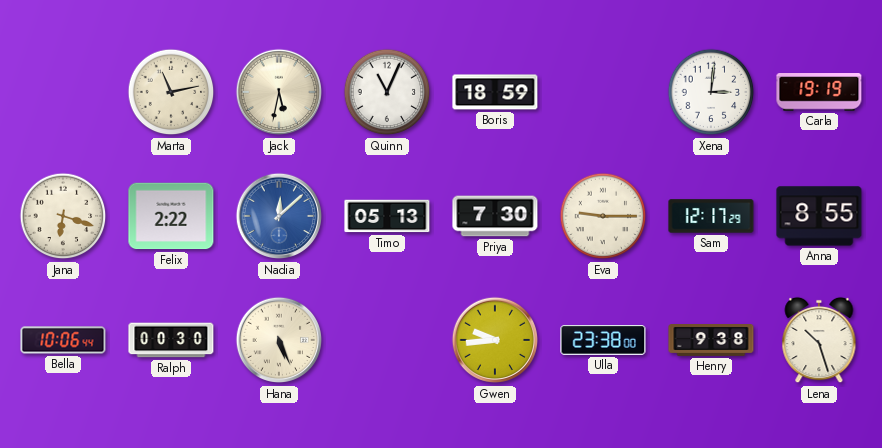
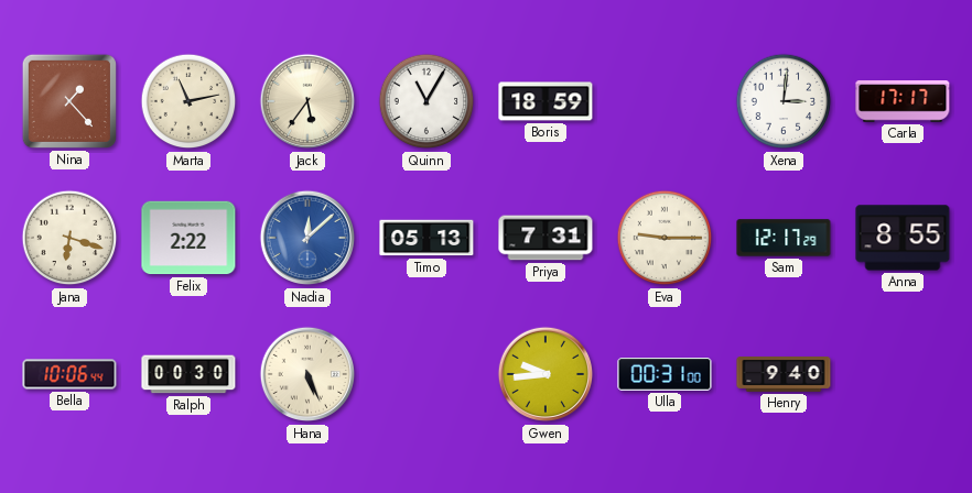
Nina: none -> 1:23
Jack: 5:32 -> 5:36
Quinn: 11:04 -> 11:05
Carla: 19:19 -> 17:17
Priya: 7:30 -> 7:31
Ulla: 23:38 -> 00:31
Henry: 9:38 -> 9:40
Lena: 10:27 -> none
